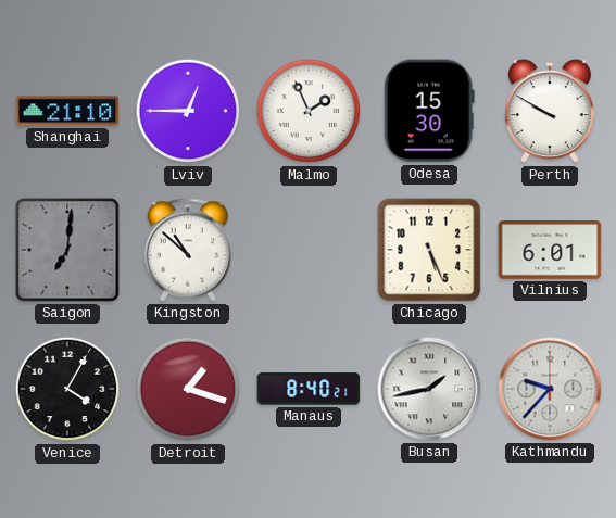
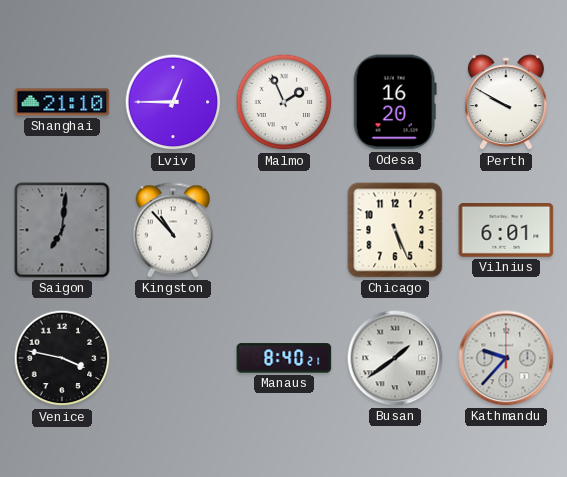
Odesa: 15:30 -> 16:20
Kingston: 10:52 -> 10:53
Venice: 4:05 -> 3:47
Detroit: 1:18 -> none
Busan: 1:43 -> 1:39
